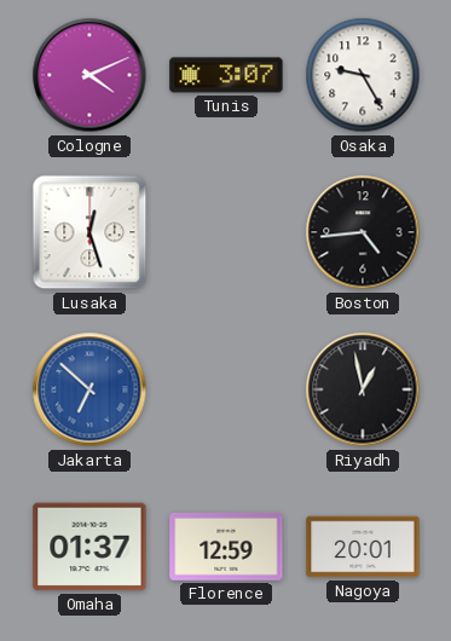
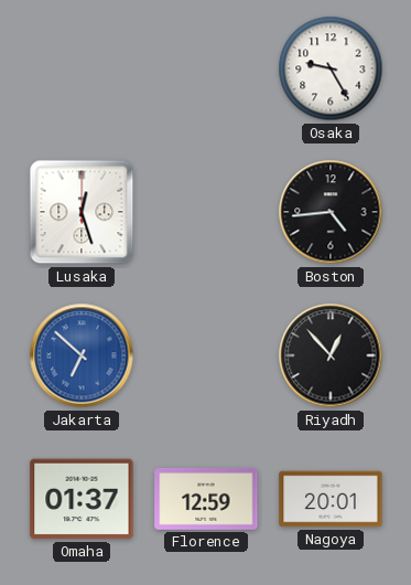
Cologne: 4:11 -> none
Tunis: 3:07 -> none
Riyadh: 12:58 -> 12:53
